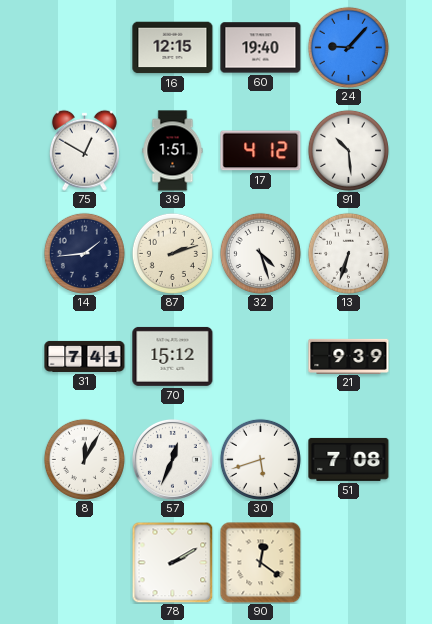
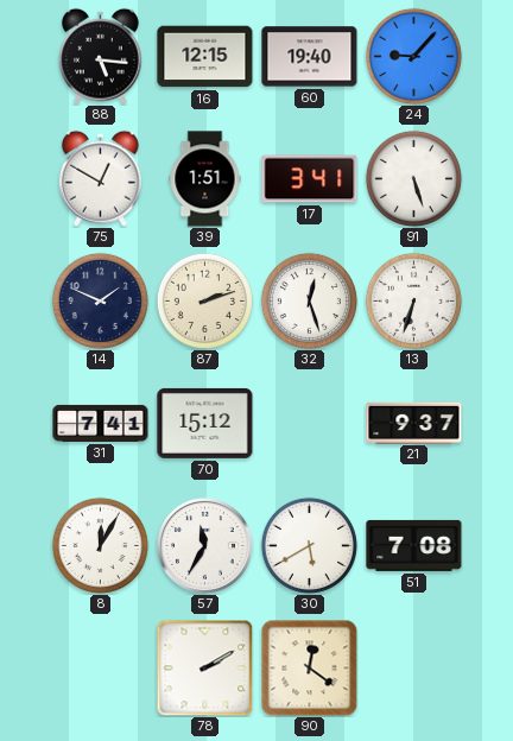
88: none -> 5:16
17: 4:12 -> 3:41
91: 10:29 -> 5:27
14: 1:44 -> 1:49
32: 4:27 -> 12:27
21: 9:39 -> 9:37
57: 12:34 -> 11:35
30: 5:42 -> 5:40
